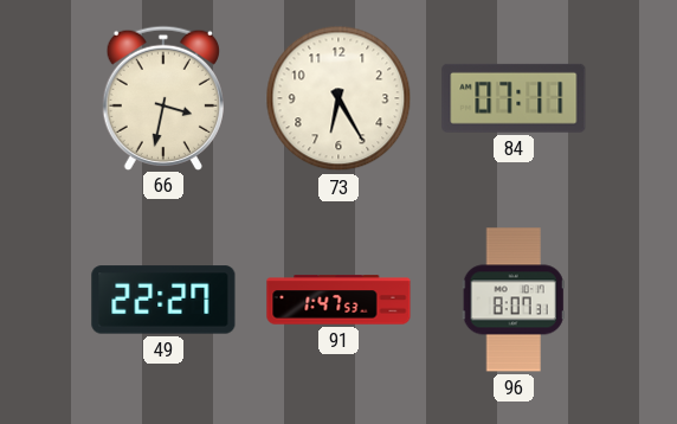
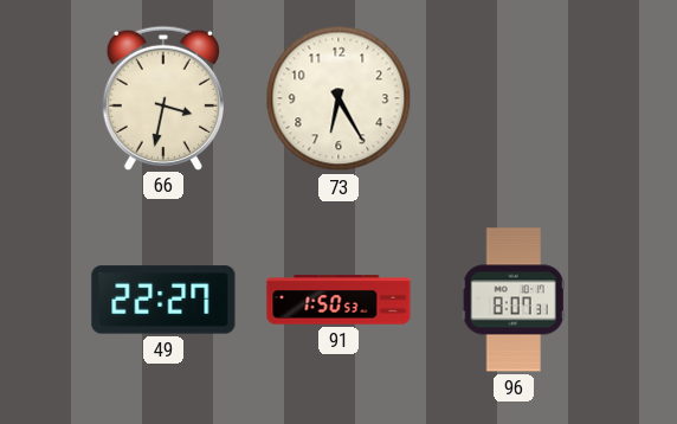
84: 07:11 -> none
91: 1:47 -> 1:50
